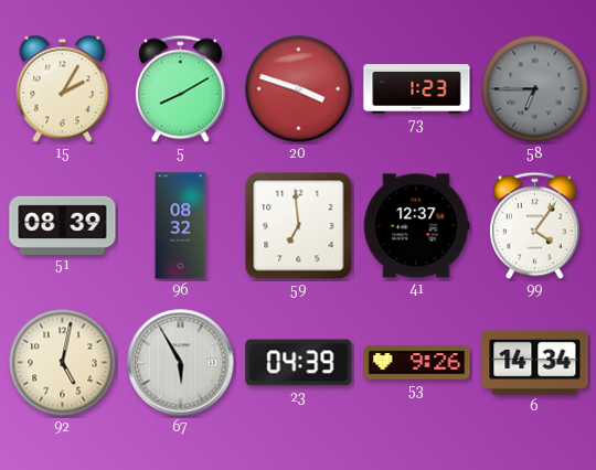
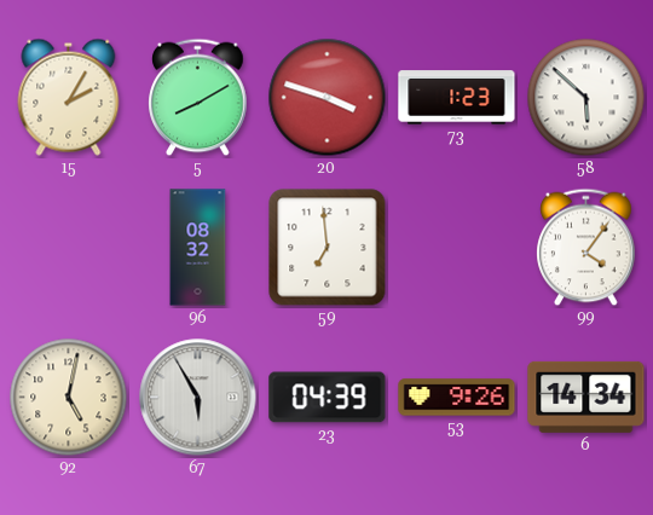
58: 6:45 -> 5:52
58 dial: grey -> white
51: 08:39 -> none
41: 12:37 -> none
